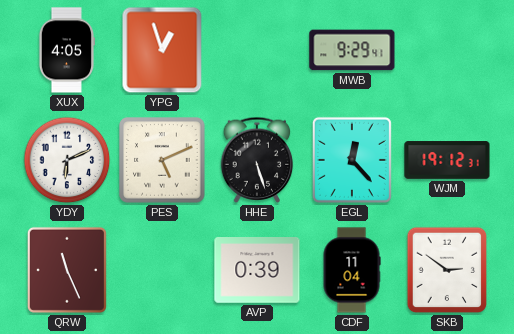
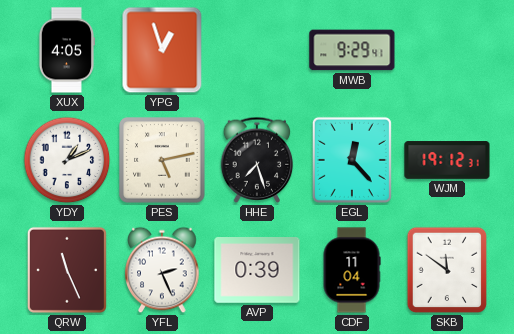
YDY: 6:11 -> 1:11
PES: 5:11 -> 5:13
HHE: 5:27 -> 7:27
YFL: none -> 2:26
SKB: 2:51 -> 11:51
